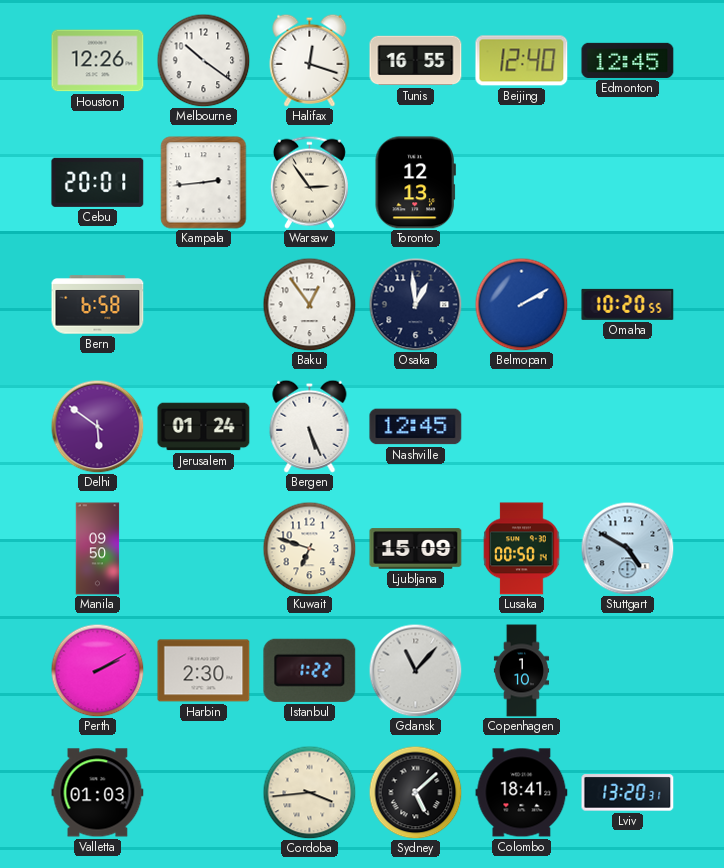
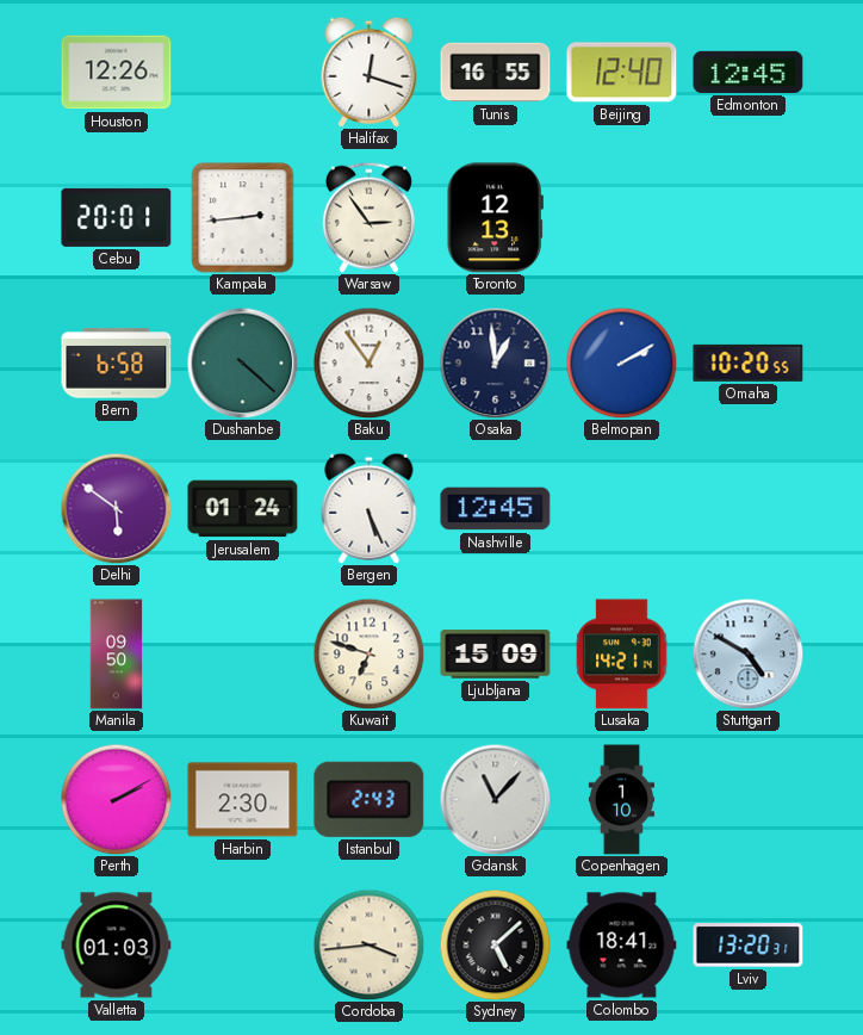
Melbourne: 10:21 -> none
Dushanbe: none -> 4:22
Lusaka: 00:50 -> 14:21
Istanbul: 1:22 -> 2:43
